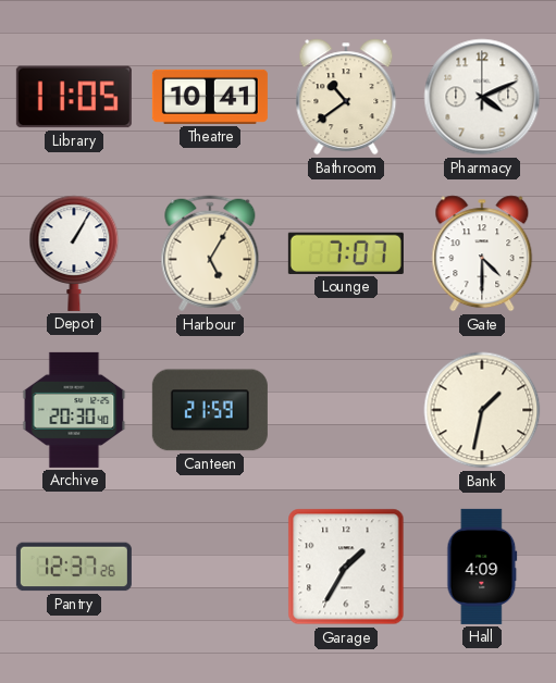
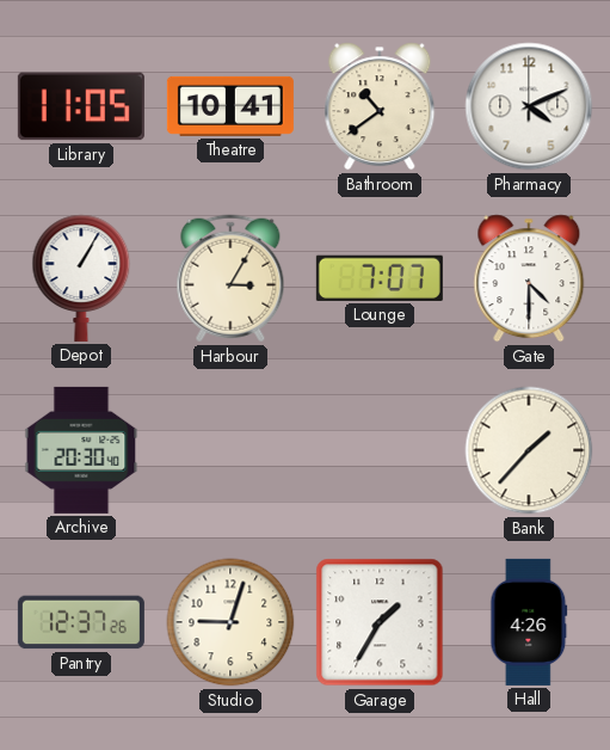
Harbour: 5:05 -> 3:05
Canteen: 21:59 -> none
Bank: 1:32 -> 1:37
Studio: none -> 9:03
Hall: 4:09 -> 4:26
